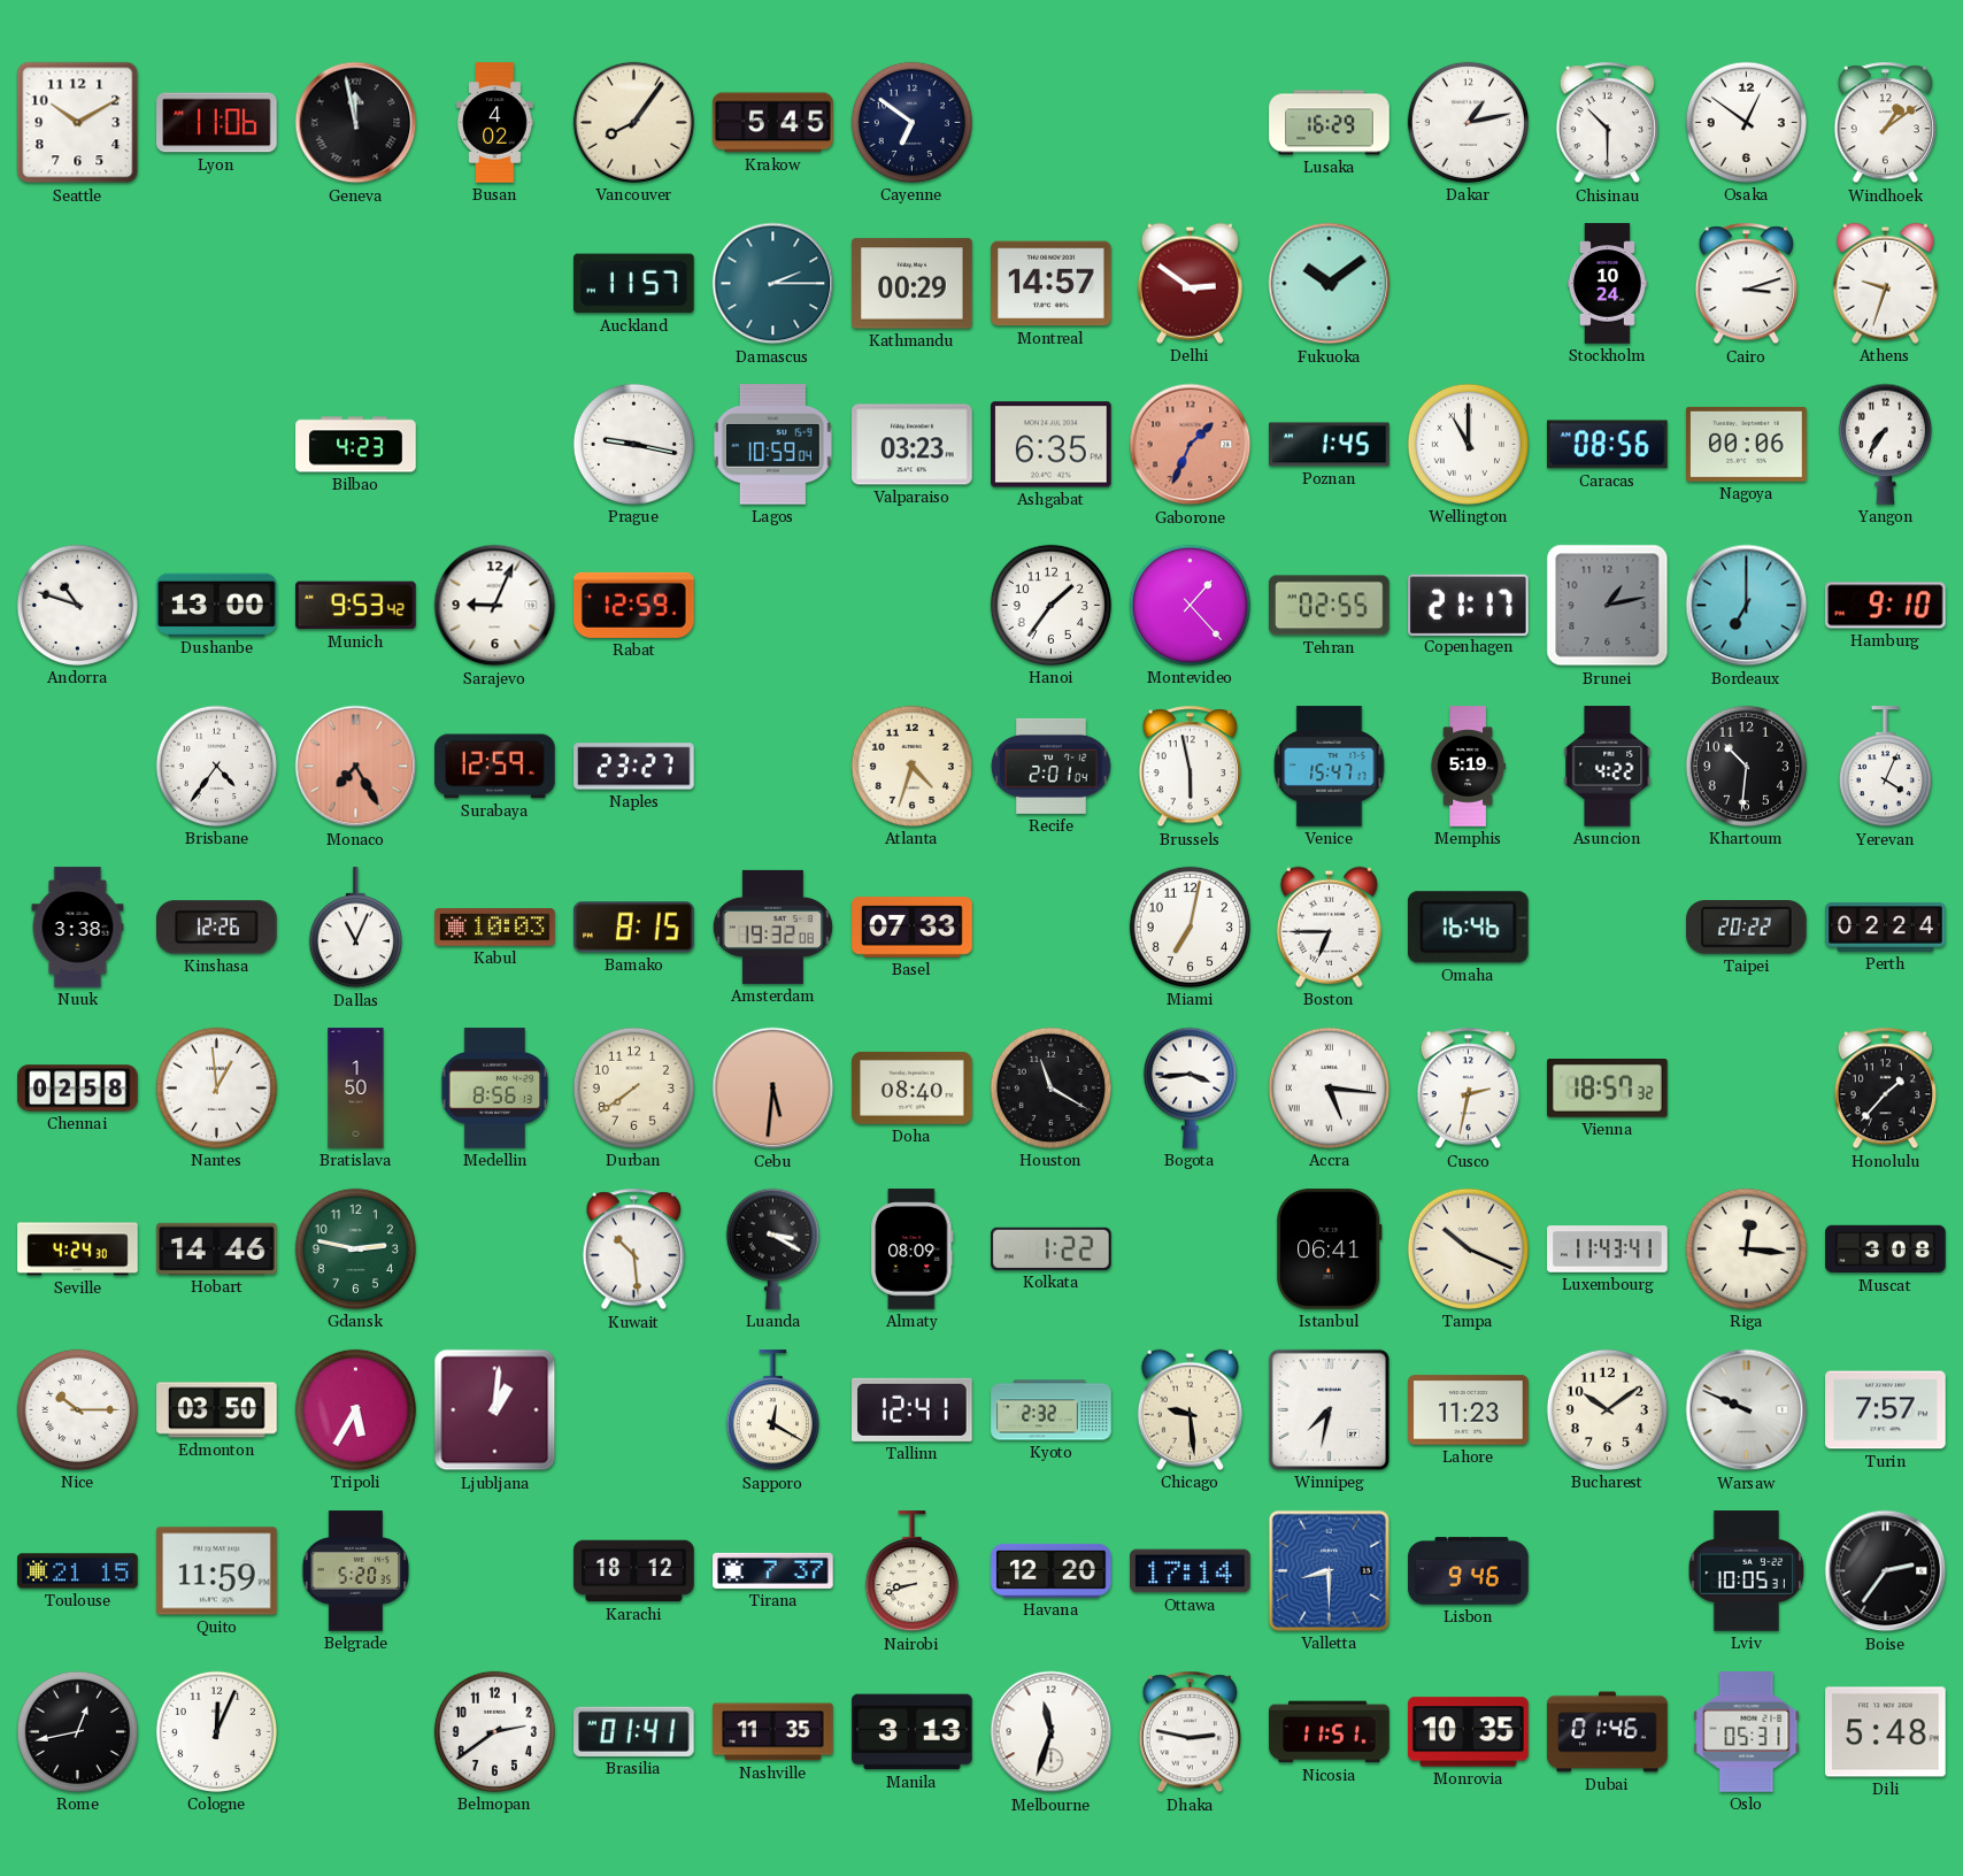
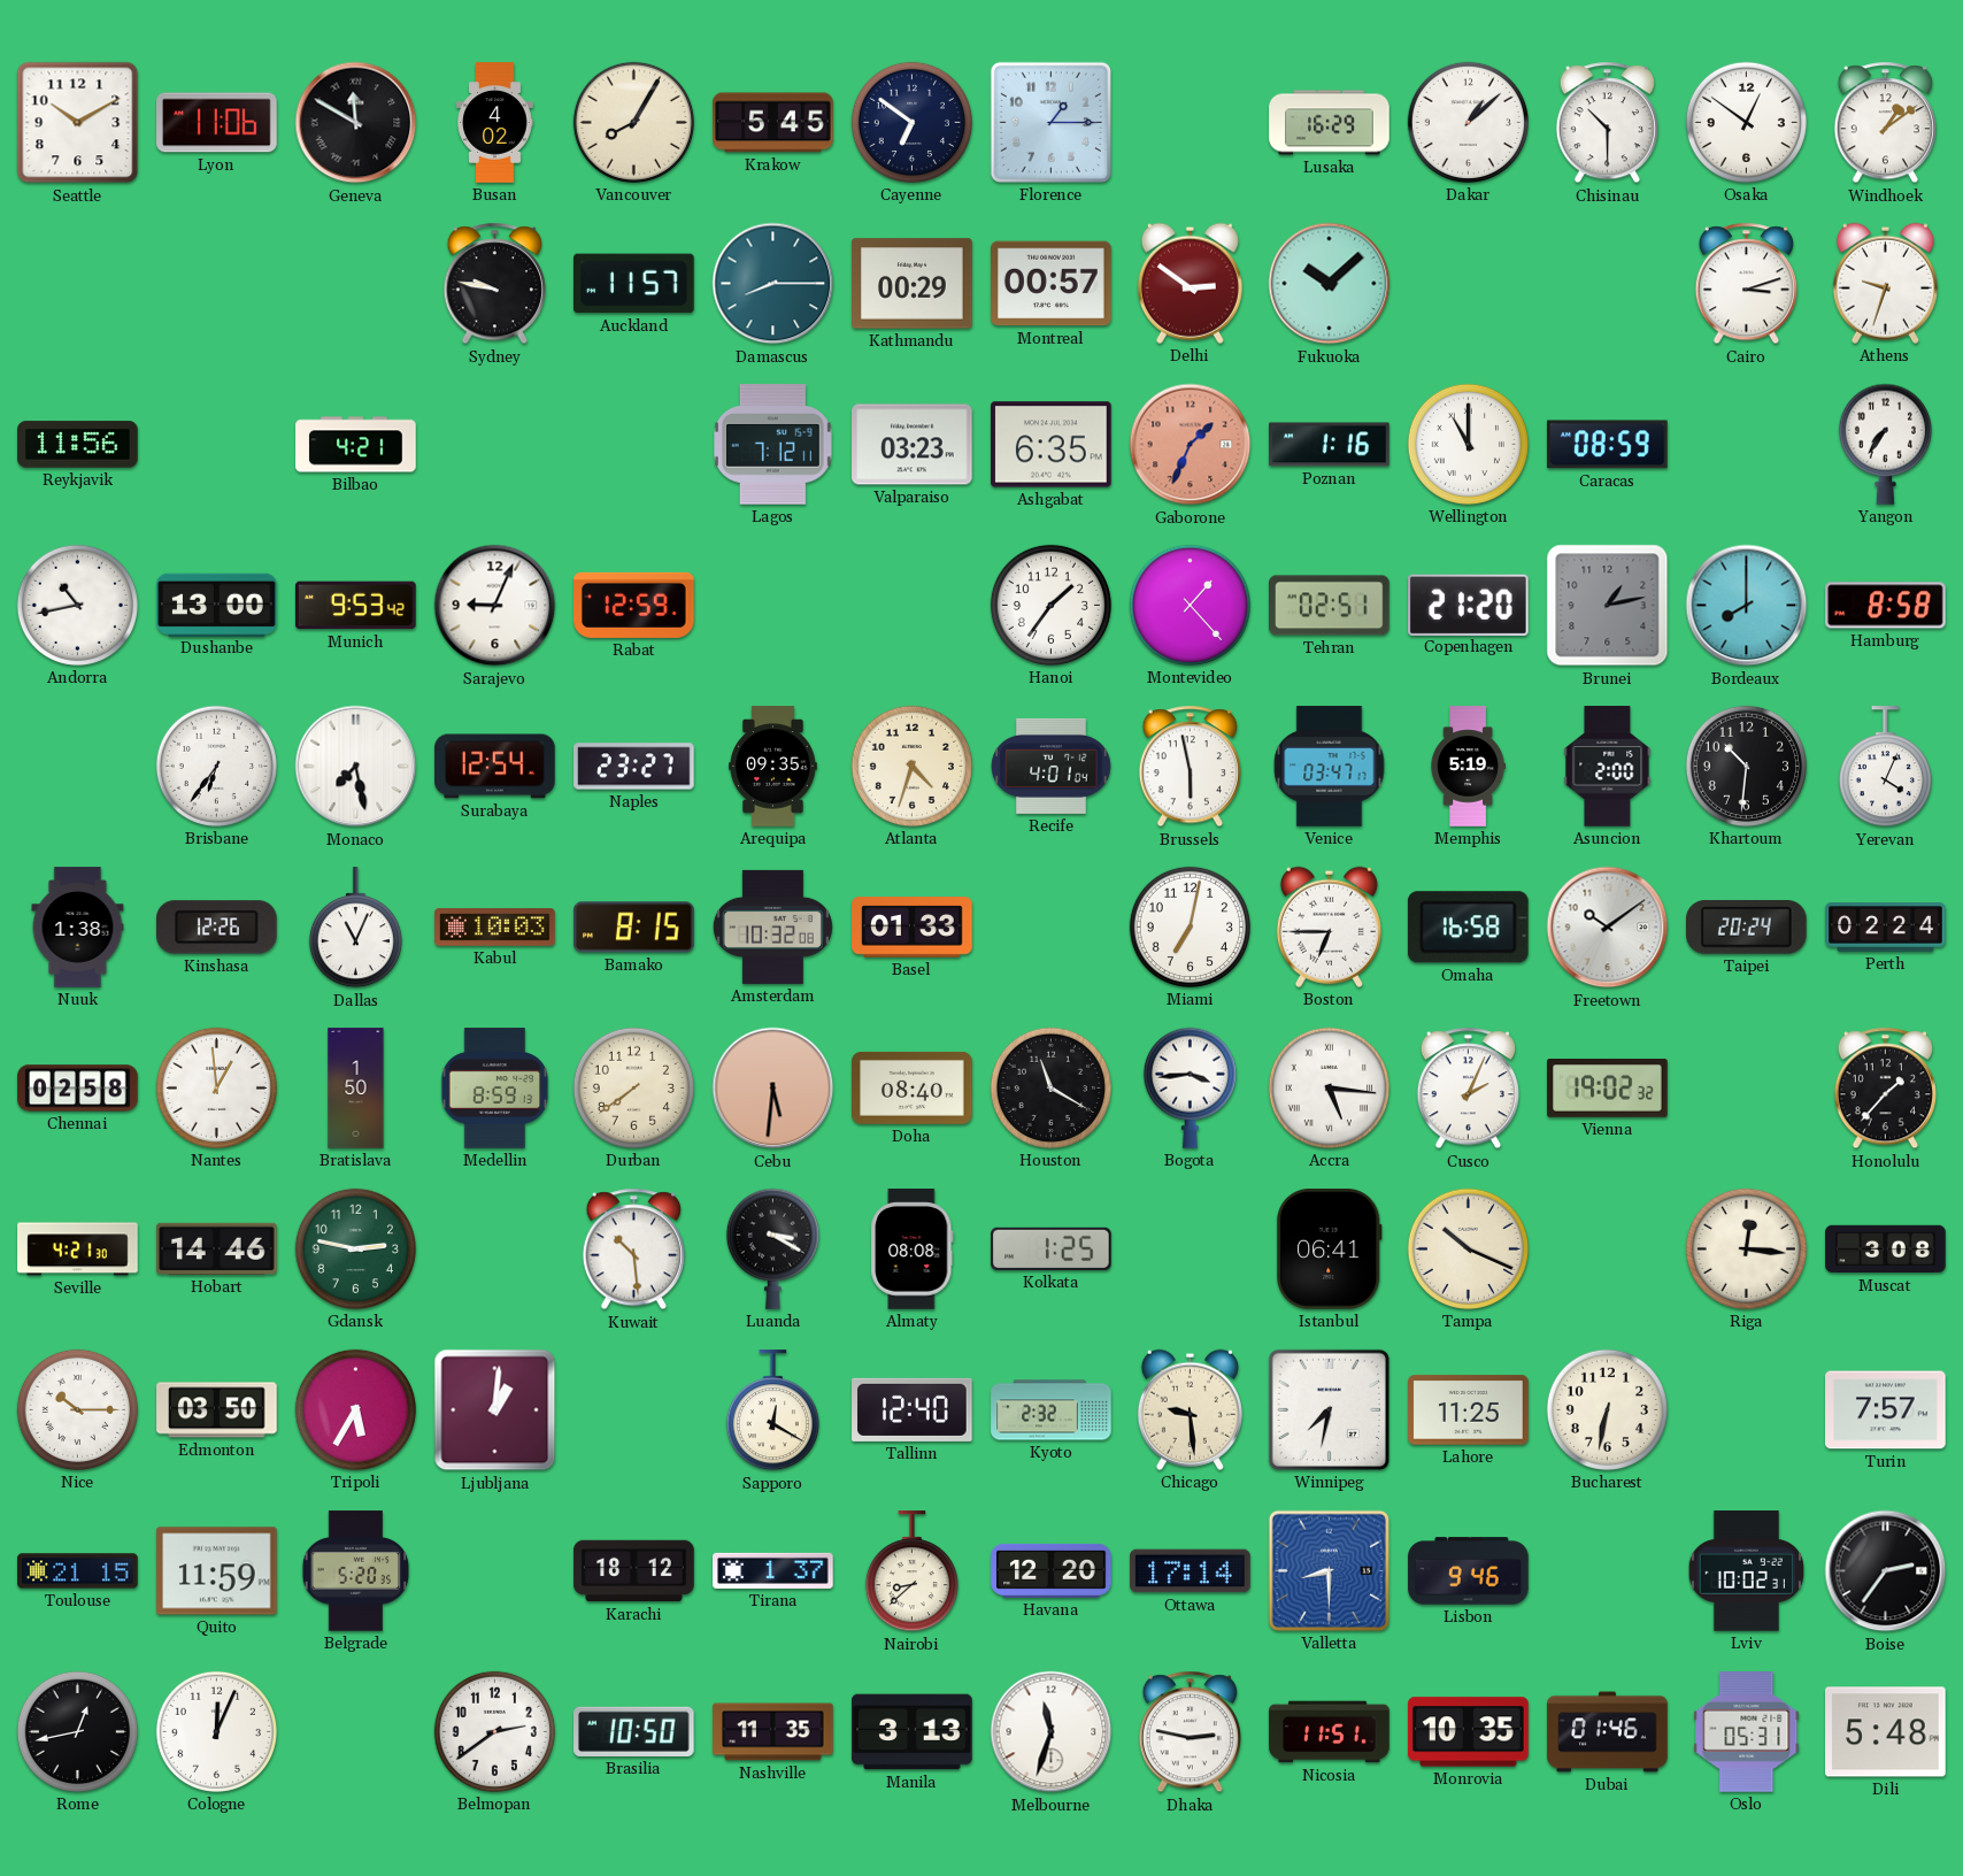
Geneva: 11:58 -> 11:50
Vancouver: 8:06 -> 8:05
Florence: none -> 1:15
Dakar: 1:13 -> 1:08
Sydney: none -> 9:47
Damascus: 2:15 -> 8:15
Montreal: 14:57 -> 00:57
Fukuoka: 10:09 -> 10:08
Stockholm: 10:24 -> none
Reykjavik: none -> 11:56
Bilbao: 4:23 -> 4:21
Prague: 9:17 -> none
Lagos: 10:59 -> 7:12
Poznan: 1:45 -> 1:16
Caracas: 08:56 -> 08:59
Nagoya: 00:06 -> none
Andorra: 10:48 -> 10:43
Tehran: 02:55 -> 02:51
Copenhagen: 21:17 -> 21:20
Bordeaux: 7:00 -> 8:00
Hamburg: 9:10 -> 8:58
Brisbane: 4:36 -> 6:36
Monaco: 7:25 -> 7:28
Monaco dial: salmon -> white
Surabaya: 12:59 -> 12:54
Arequipa: none -> 09:35
Recife: 2:01 -> 4:01
Venice: 15:47 -> 03:47
Asuncion: 4:22 -> 2:00
Nuuk: 3:38 -> 1:38
Amsterdam: 19:32 -> 10:32
Basel: 07:33 -> 01:33
Omaha: 16:46 -> 16:58
Freetown: none -> 10:09
Taipei: 20:22 -> 20:24
Medellin: 8:56 -> 8:59
Cusco: 2:32 -> 2:04
Vienna: 18:57 -> 19:02
Seville: 4:24 -> 4:21
Almaty: 08:09 -> 08:08
Kolkata: 1:22 -> 1:25
Luxembourg: 11:43 -> none
Tallinn: 12:41 -> 12:40
Lahore: 11:23 -> 11:25
Bucharest: 10:09 -> 6:32
Warsaw: 9:49 -> none
Tirana: 7:37 -> 1:37
Nairobi: 8:42 -> 8:38
Lviv: 10:05 -> 10:02
Brasilia: 01:41 -> 10:50
